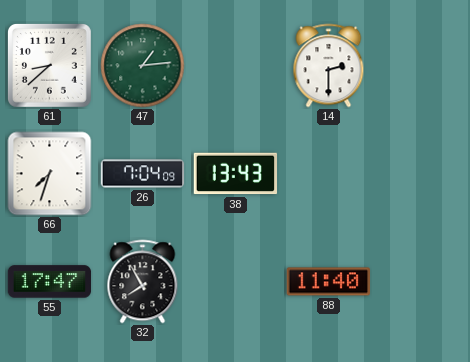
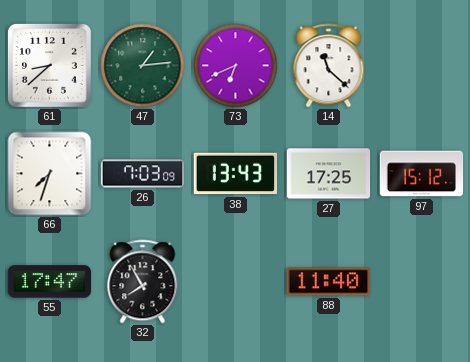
73: none -> 6:41
14: 2:30 -> 11:22
26: 7:04 -> 7:03
27: none -> 17:25
97: none -> 15:12
